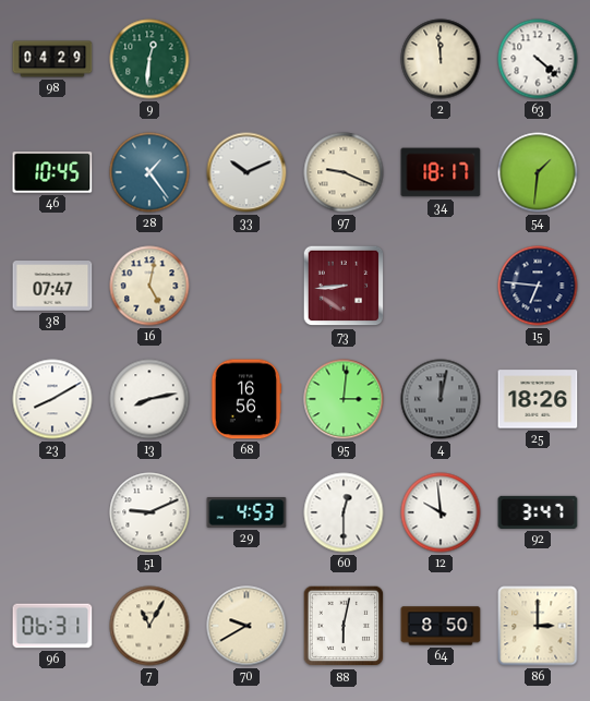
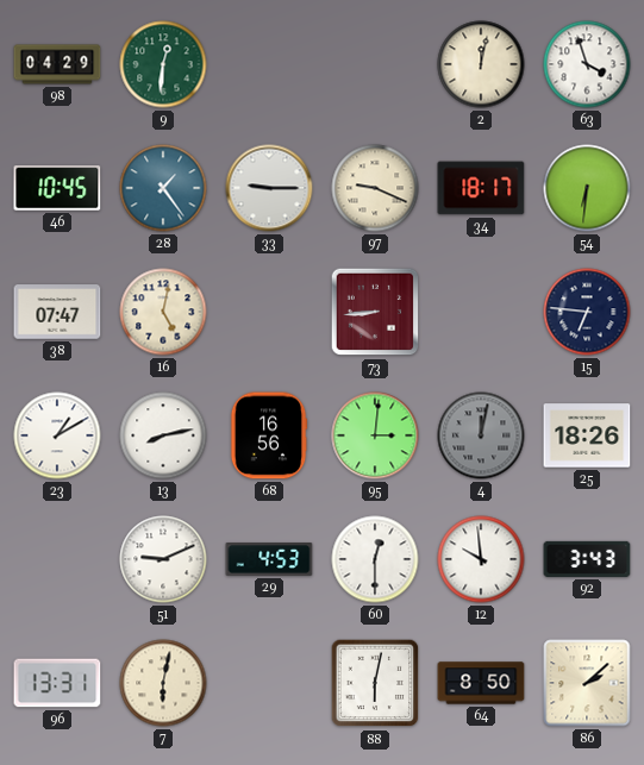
2: 11:59 -> 12:02
63: 4:22 -> 3:57
33: 10:11 -> 9:15
54: 1:31 -> 6:31
23: 8:10 -> 1:10
92: 3:47 -> 3:43
96: 06:31 -> 13:31
7: 11:05 -> 6:02
70: 9:40 -> none
86: 3:00 -> 2:08
